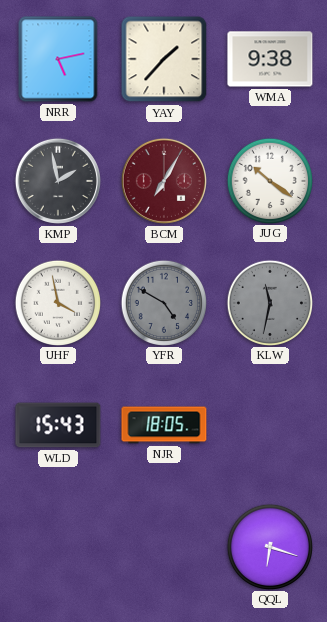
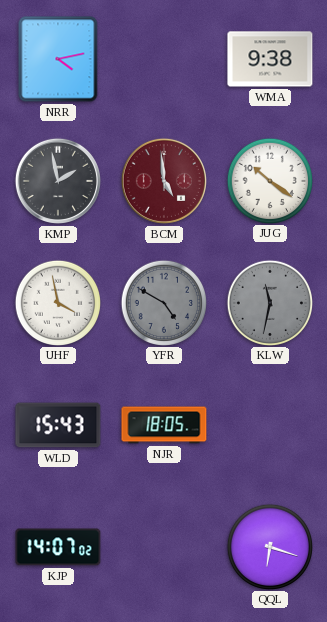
NRR: 5:13 -> 4:13
YAY: 1:37 -> none
BCM: 7:05 -> 4:59
KJP: none -> 14:07
